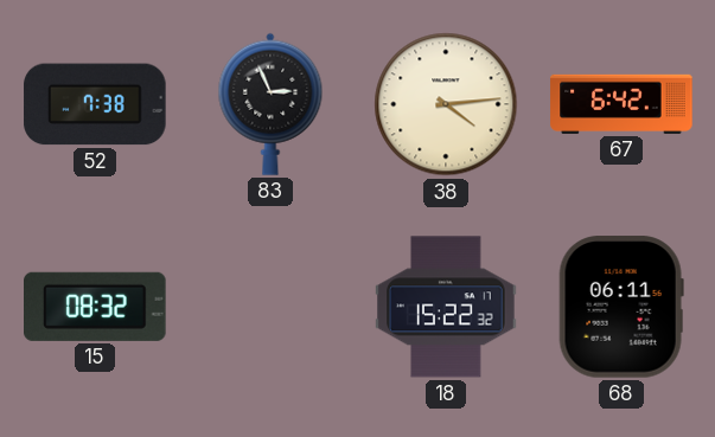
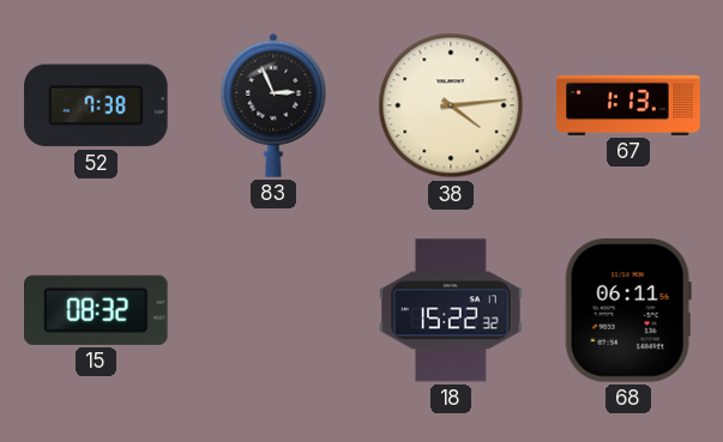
67: 6:42 -> 1:13
